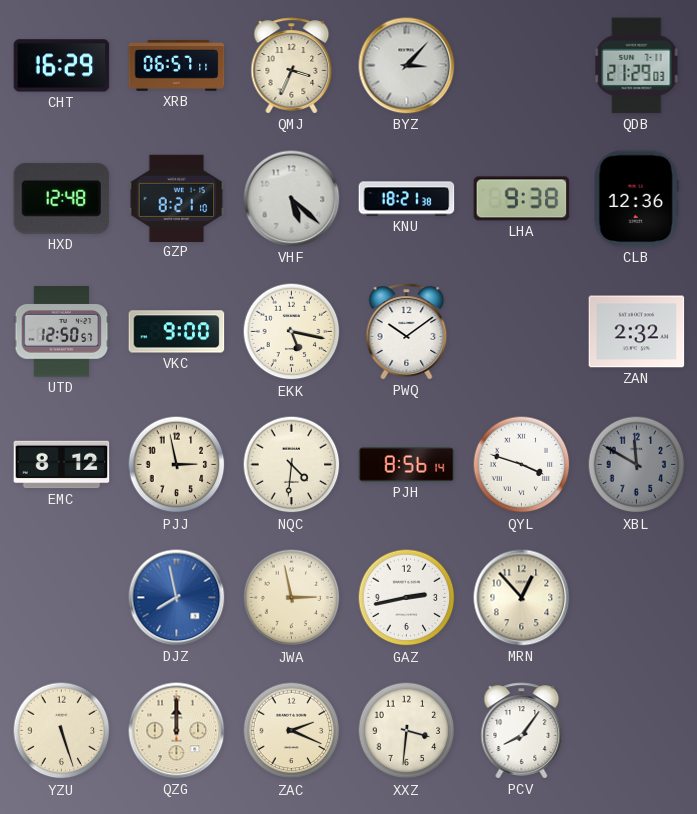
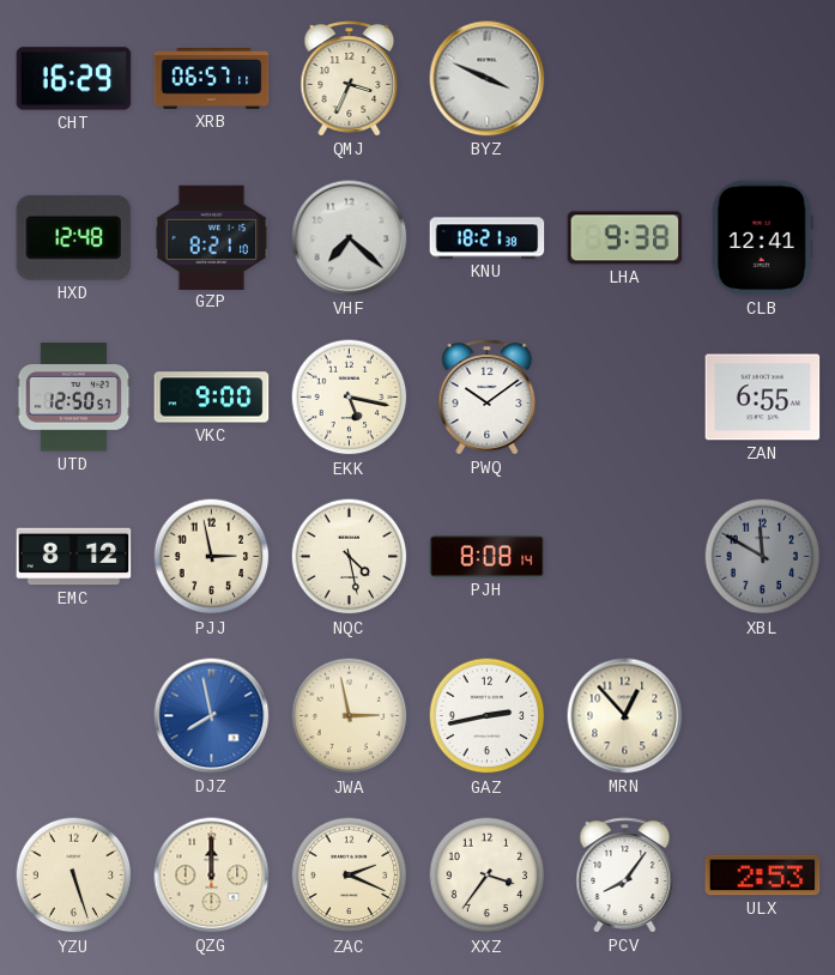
BYZ: 3:07 -> 3:49
QDB: 21:29 -> none
VHF: 5:22 -> 7:22
CLB: 12:36 -> 12:41
ZAN: 2:32 -> 6:55
NQC: 4:31 -> 4:28
PJH: 8:56 -> 8:08
QYL: 3:48 -> none
XXZ: 3:31 -> 3:36
ULX: none -> 2:53
